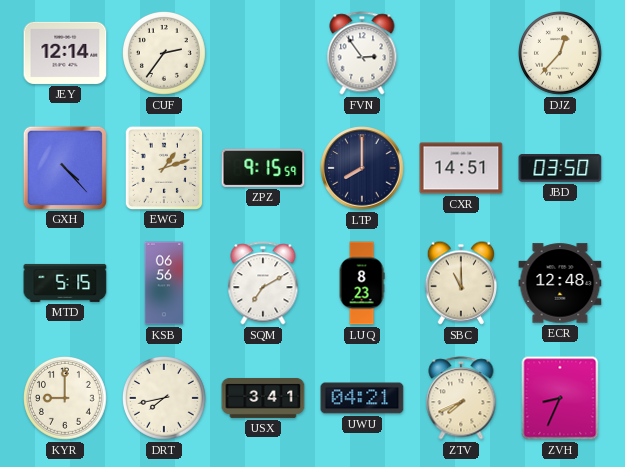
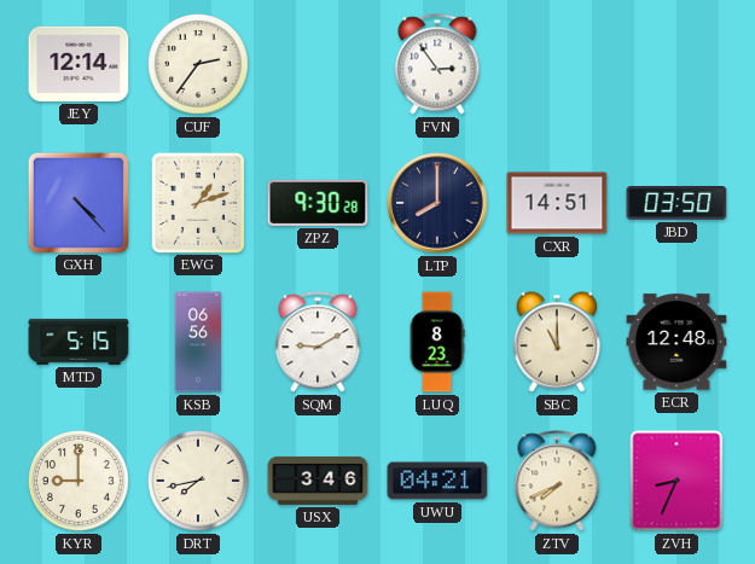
DJZ: 12:37 -> none
ZPZ: 9:15 -> 9:30
SQM: 7:10 -> 9:10
USX: 3:41 -> 3:46
